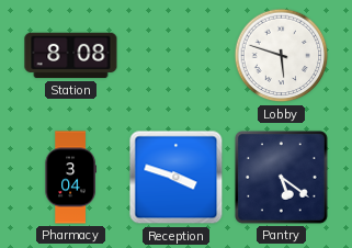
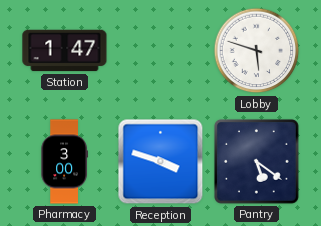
Station: 8:08 -> 1:47
Pharmacy: 3:04 -> 3:00
